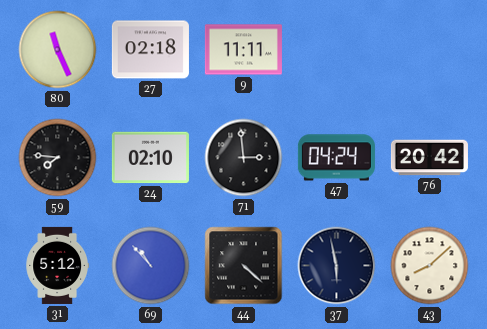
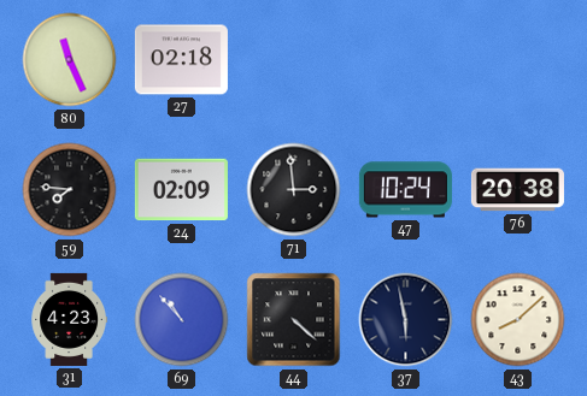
9: 11:11 -> none
24: 02:10 -> 02:09
47: 04:24 -> 10:24
76: 20:42 -> 20:38
31: 5:12 -> 4:23
